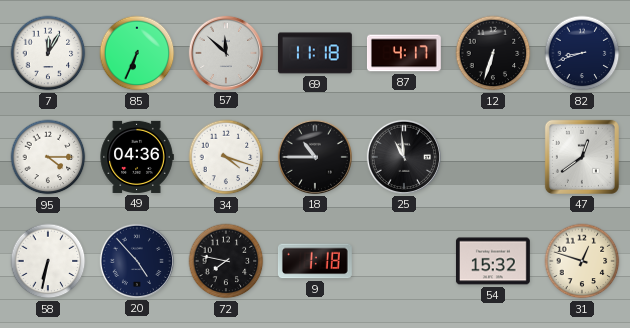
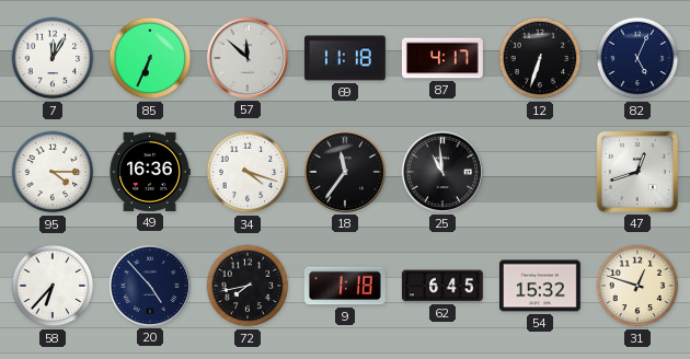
82: 8:42 -> 5:04
49: 04:36 -> 16:36
18: 10:45 -> 11:36
47: 12:39 -> 12:42
58: 6:32 -> 6:37
72: 7:47 -> 7:43
62: none -> 6:45
